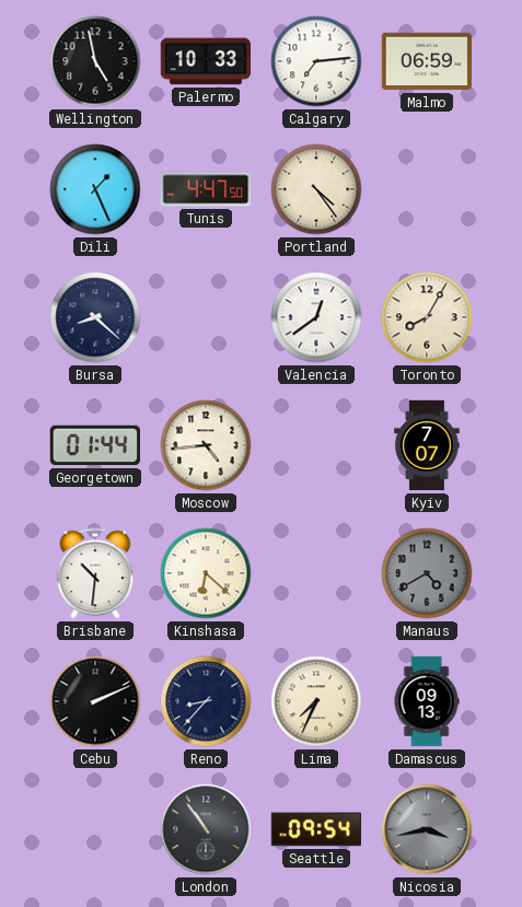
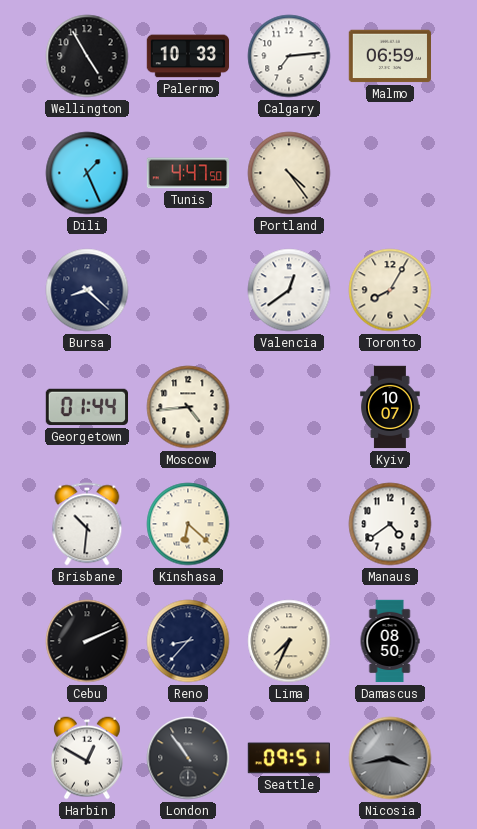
Wellington: 4:58 -> 4:55
Kyiv: 7:07 -> 10:07
Manaus: 4:40 -> 4:39
Manaus dial: grey -> white
Damascus: 09:13 -> 08:50
Harbin: none -> 12:50
Seattle: 09:54 -> 09:51
